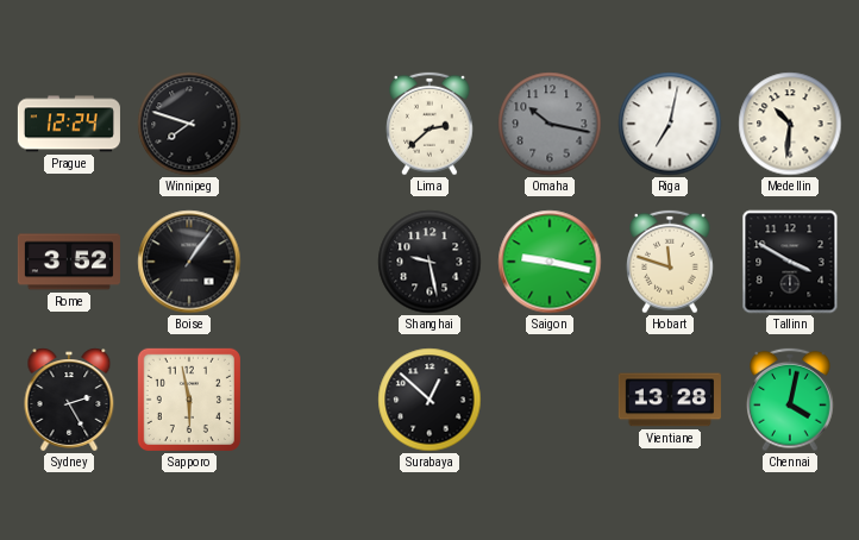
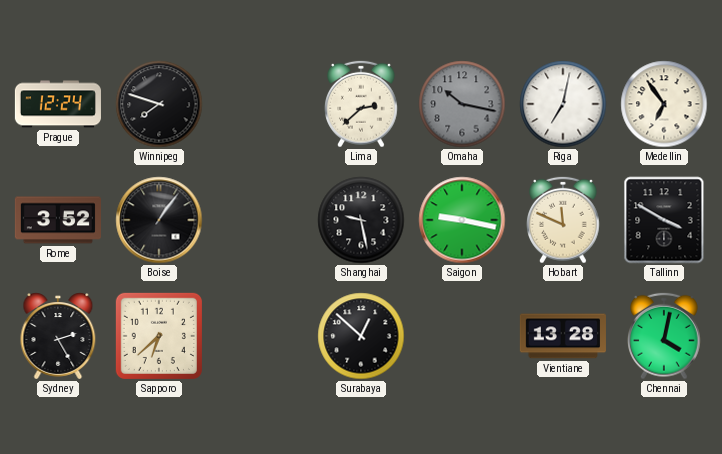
Medellin: 10:31 -> 6:54
Hobart: 11:48 -> 11:49
Sapporo: 5:58 -> 6:38
